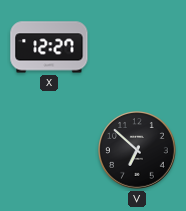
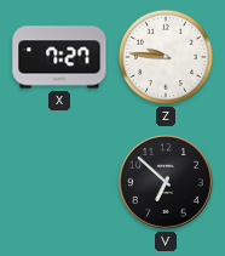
X: 12:27 -> 7:27
Z: none -> 9:46
